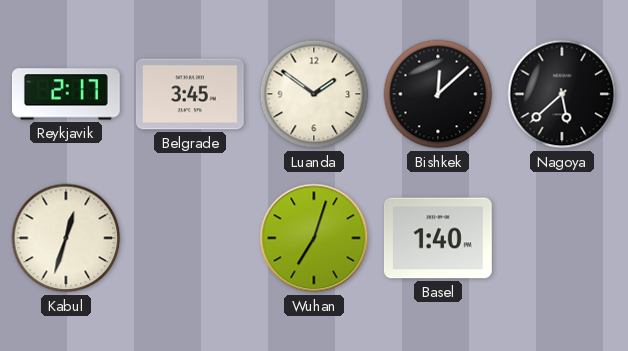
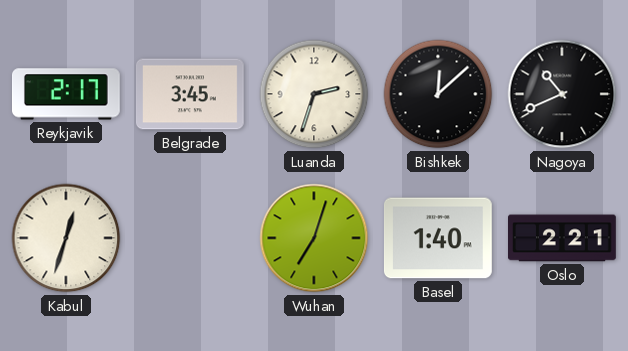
Luanda: 1:51 -> 2:33
Nagoya: 5:38 -> 10:41
Oslo: none -> 2:21
